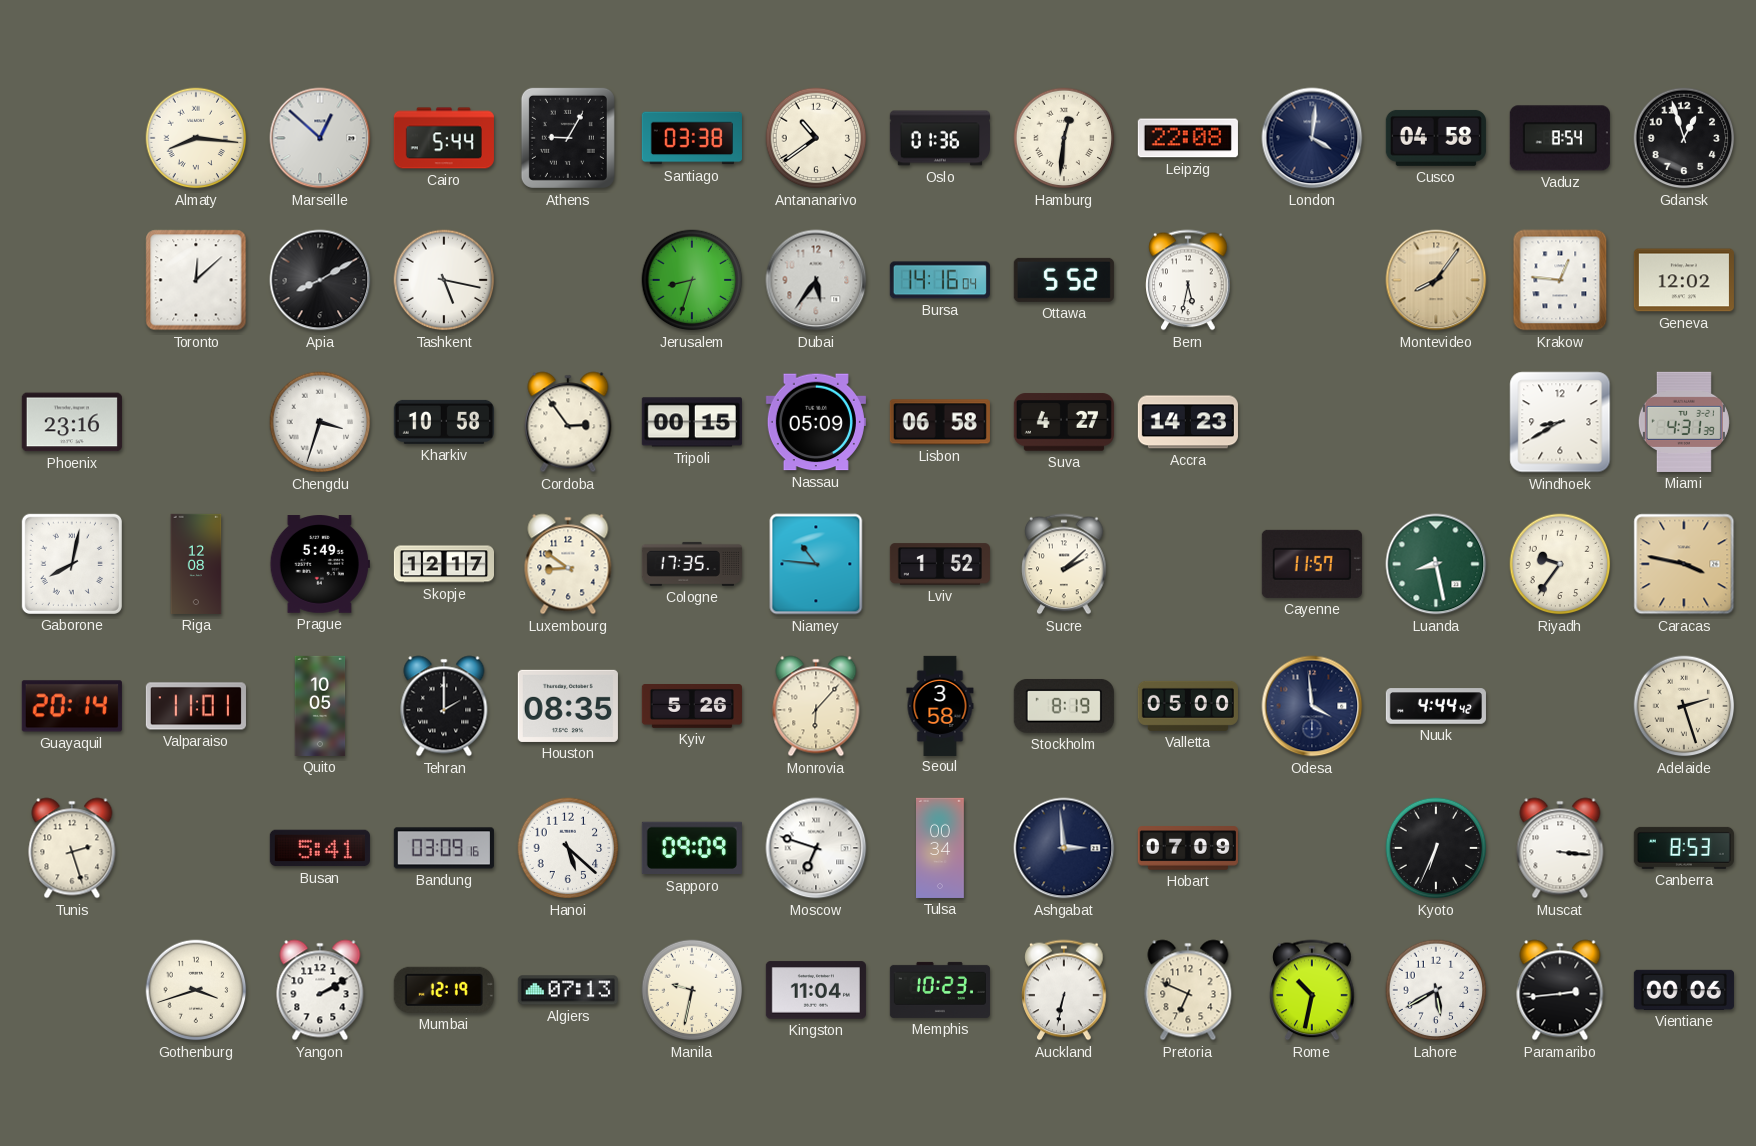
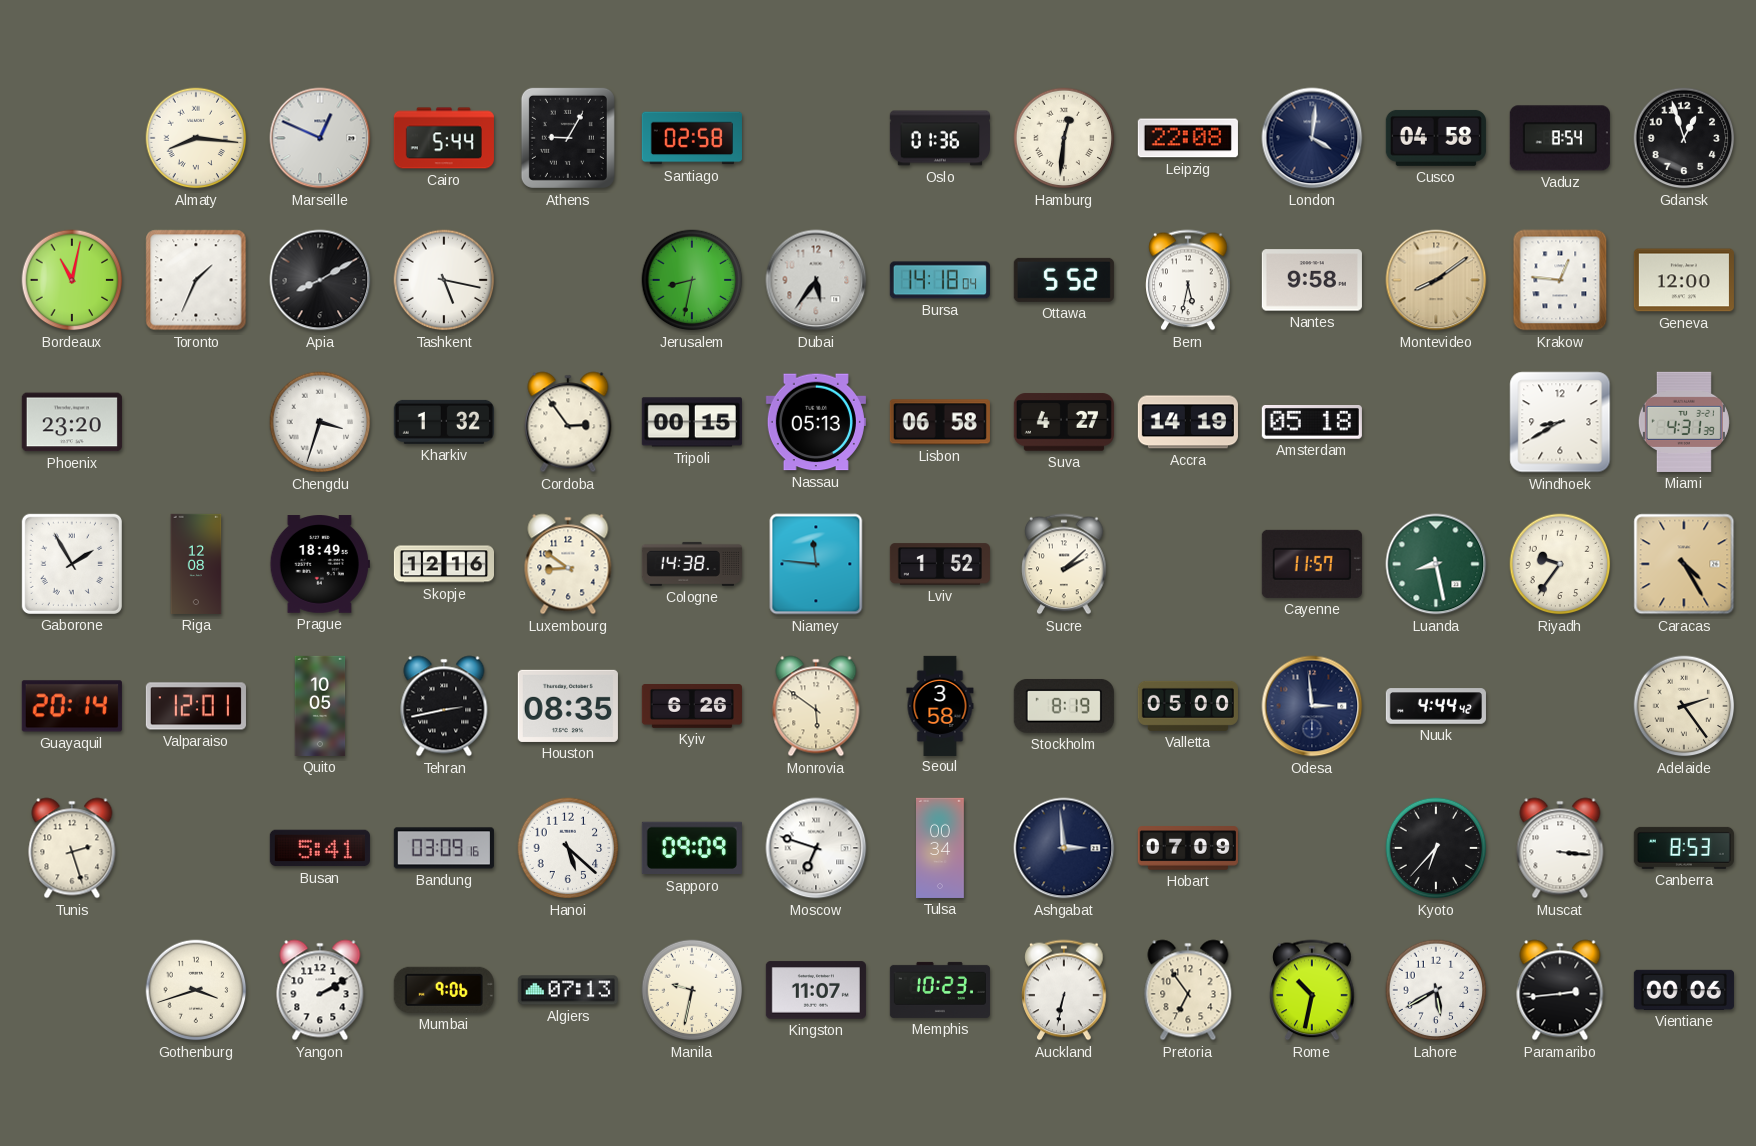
Marseille: 12:52 -> 12:49
Santiago: 03:38 -> 02:58
Antananarivo: 10:39 -> none
Bordeaux: none -> 11:02
Toronto: 12:08 -> 1:34
Jerusalem: 8:33 -> 8:32
Bursa: 14:16 -> 14:18
Nantes: none -> 9:58
Montevideo: 8:06 -> 8:09
Geneva: 12:02 -> 12:00
Phoenix: 23:16 -> 23:20
Kharkiv: 10:58 -> 1:32
Nassau: 05:09 -> 05:13
Accra: 14:23 -> 14:19
Amsterdam: none -> 05:18
Gaborone: 8:02 -> 1:55
Prague: 5:49 -> 18:49
Skopje: 12:17 -> 12:16
Cologne: 17:35 -> 14:38
Niamey: 10:46 -> 11:46
Caracas: 3:47 -> 4:25
Valparaiso: 11:01 -> 12:01
Tehran: 2:00 -> 2:43
Kyiv: 5:26 -> 6:26
Monrovia: 6:07 -> 5:51
Odesa: 3:59 -> 2:59
Adelaide: 2:27 -> 2:24
Kyoto: 6:34 -> 6:37
Mumbai: 12:19 -> 9:06
Kingston: 11:04 -> 11:07
Pretoria: 6:49 -> 6:54
